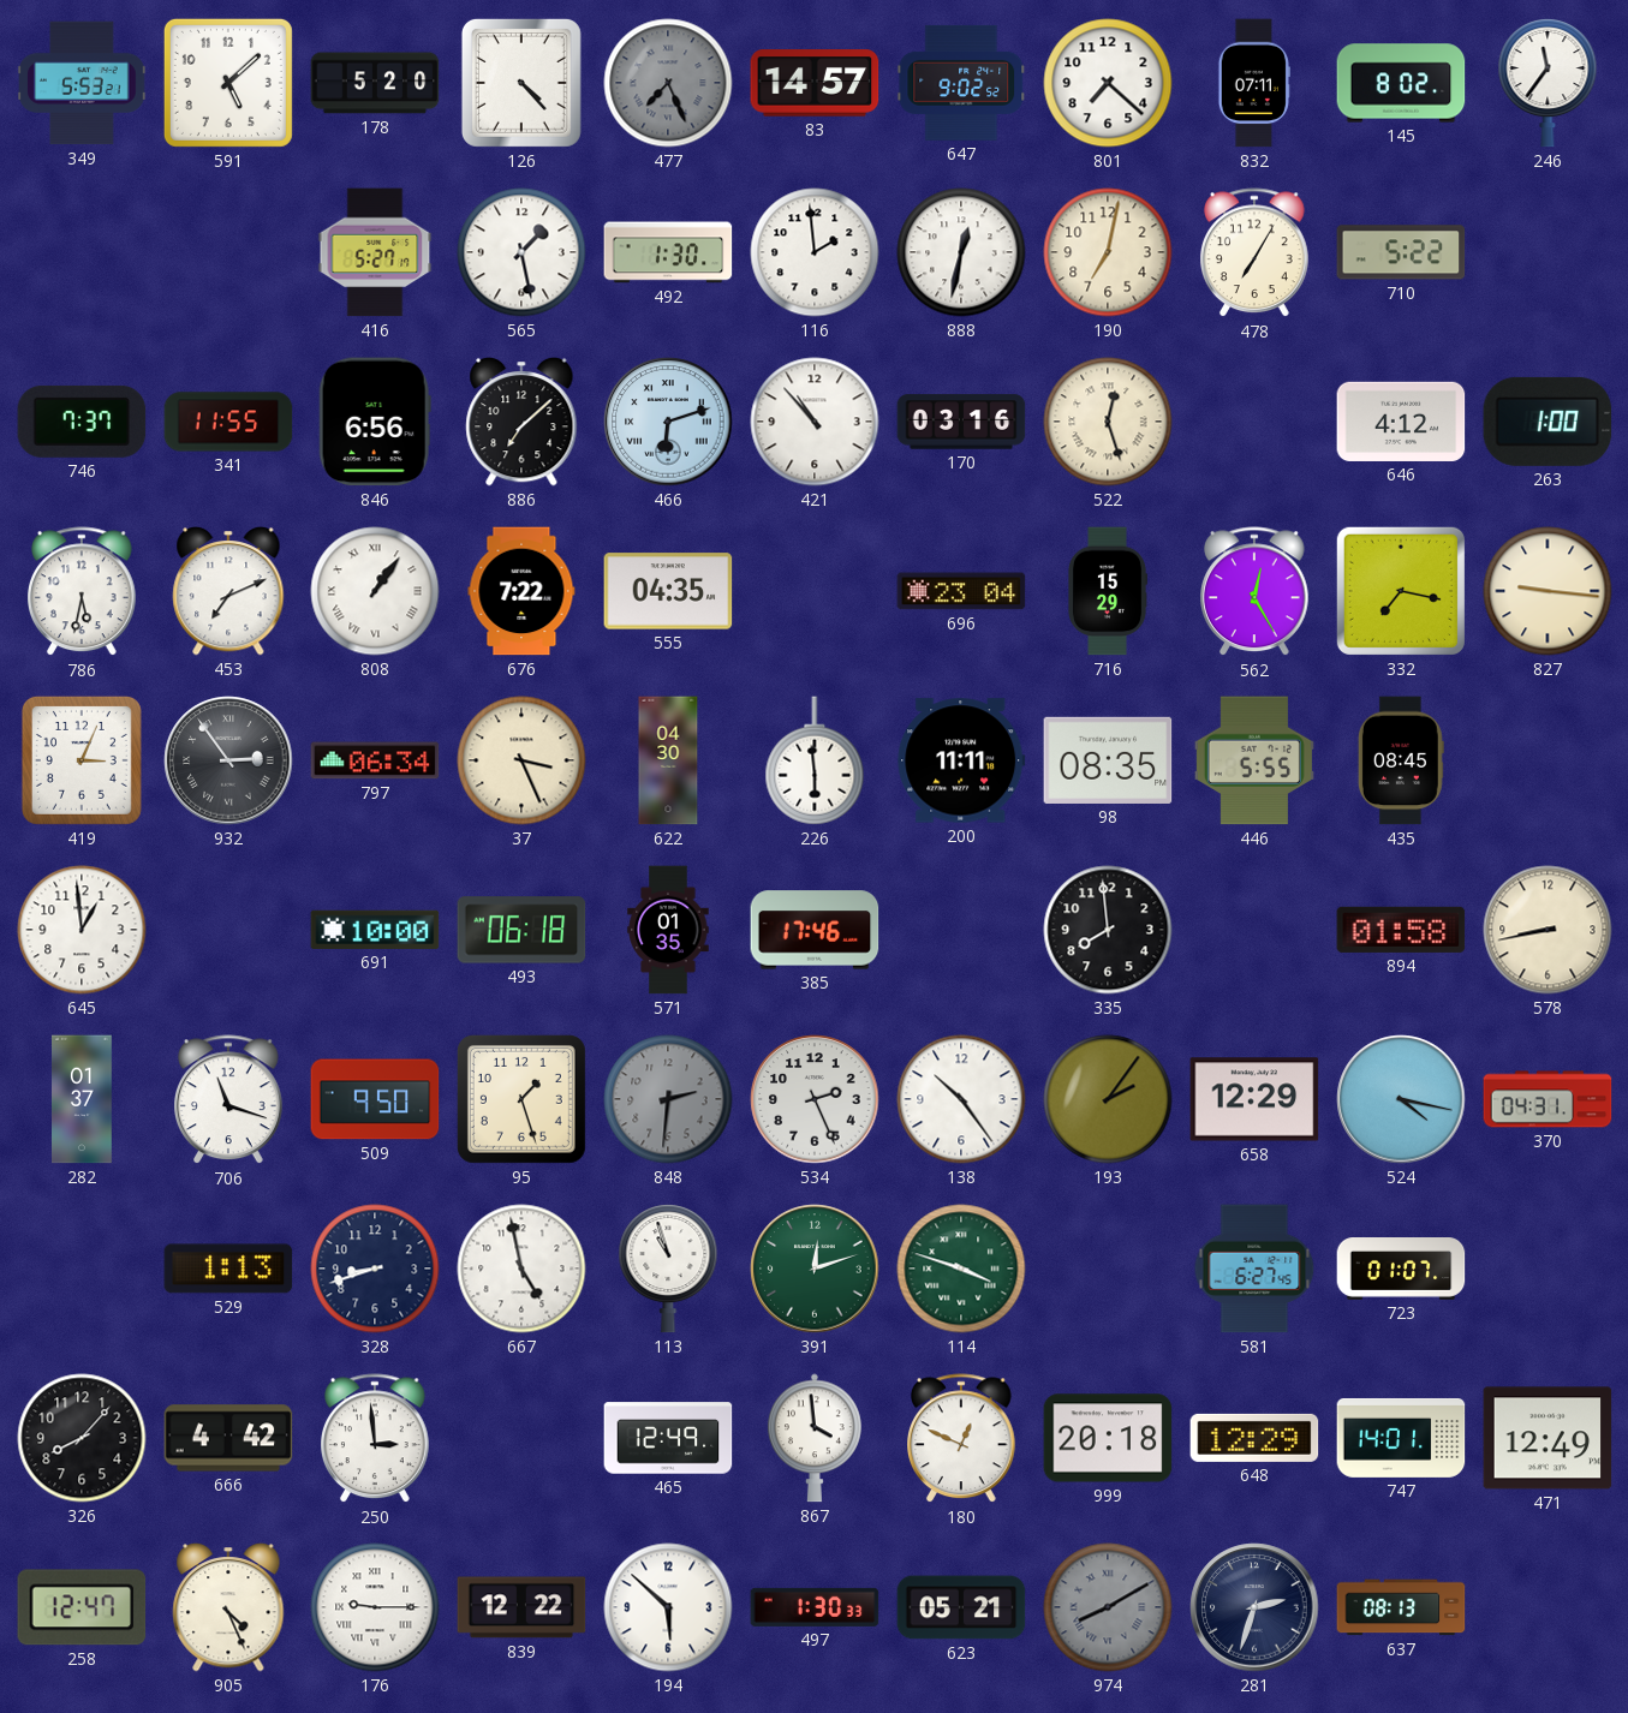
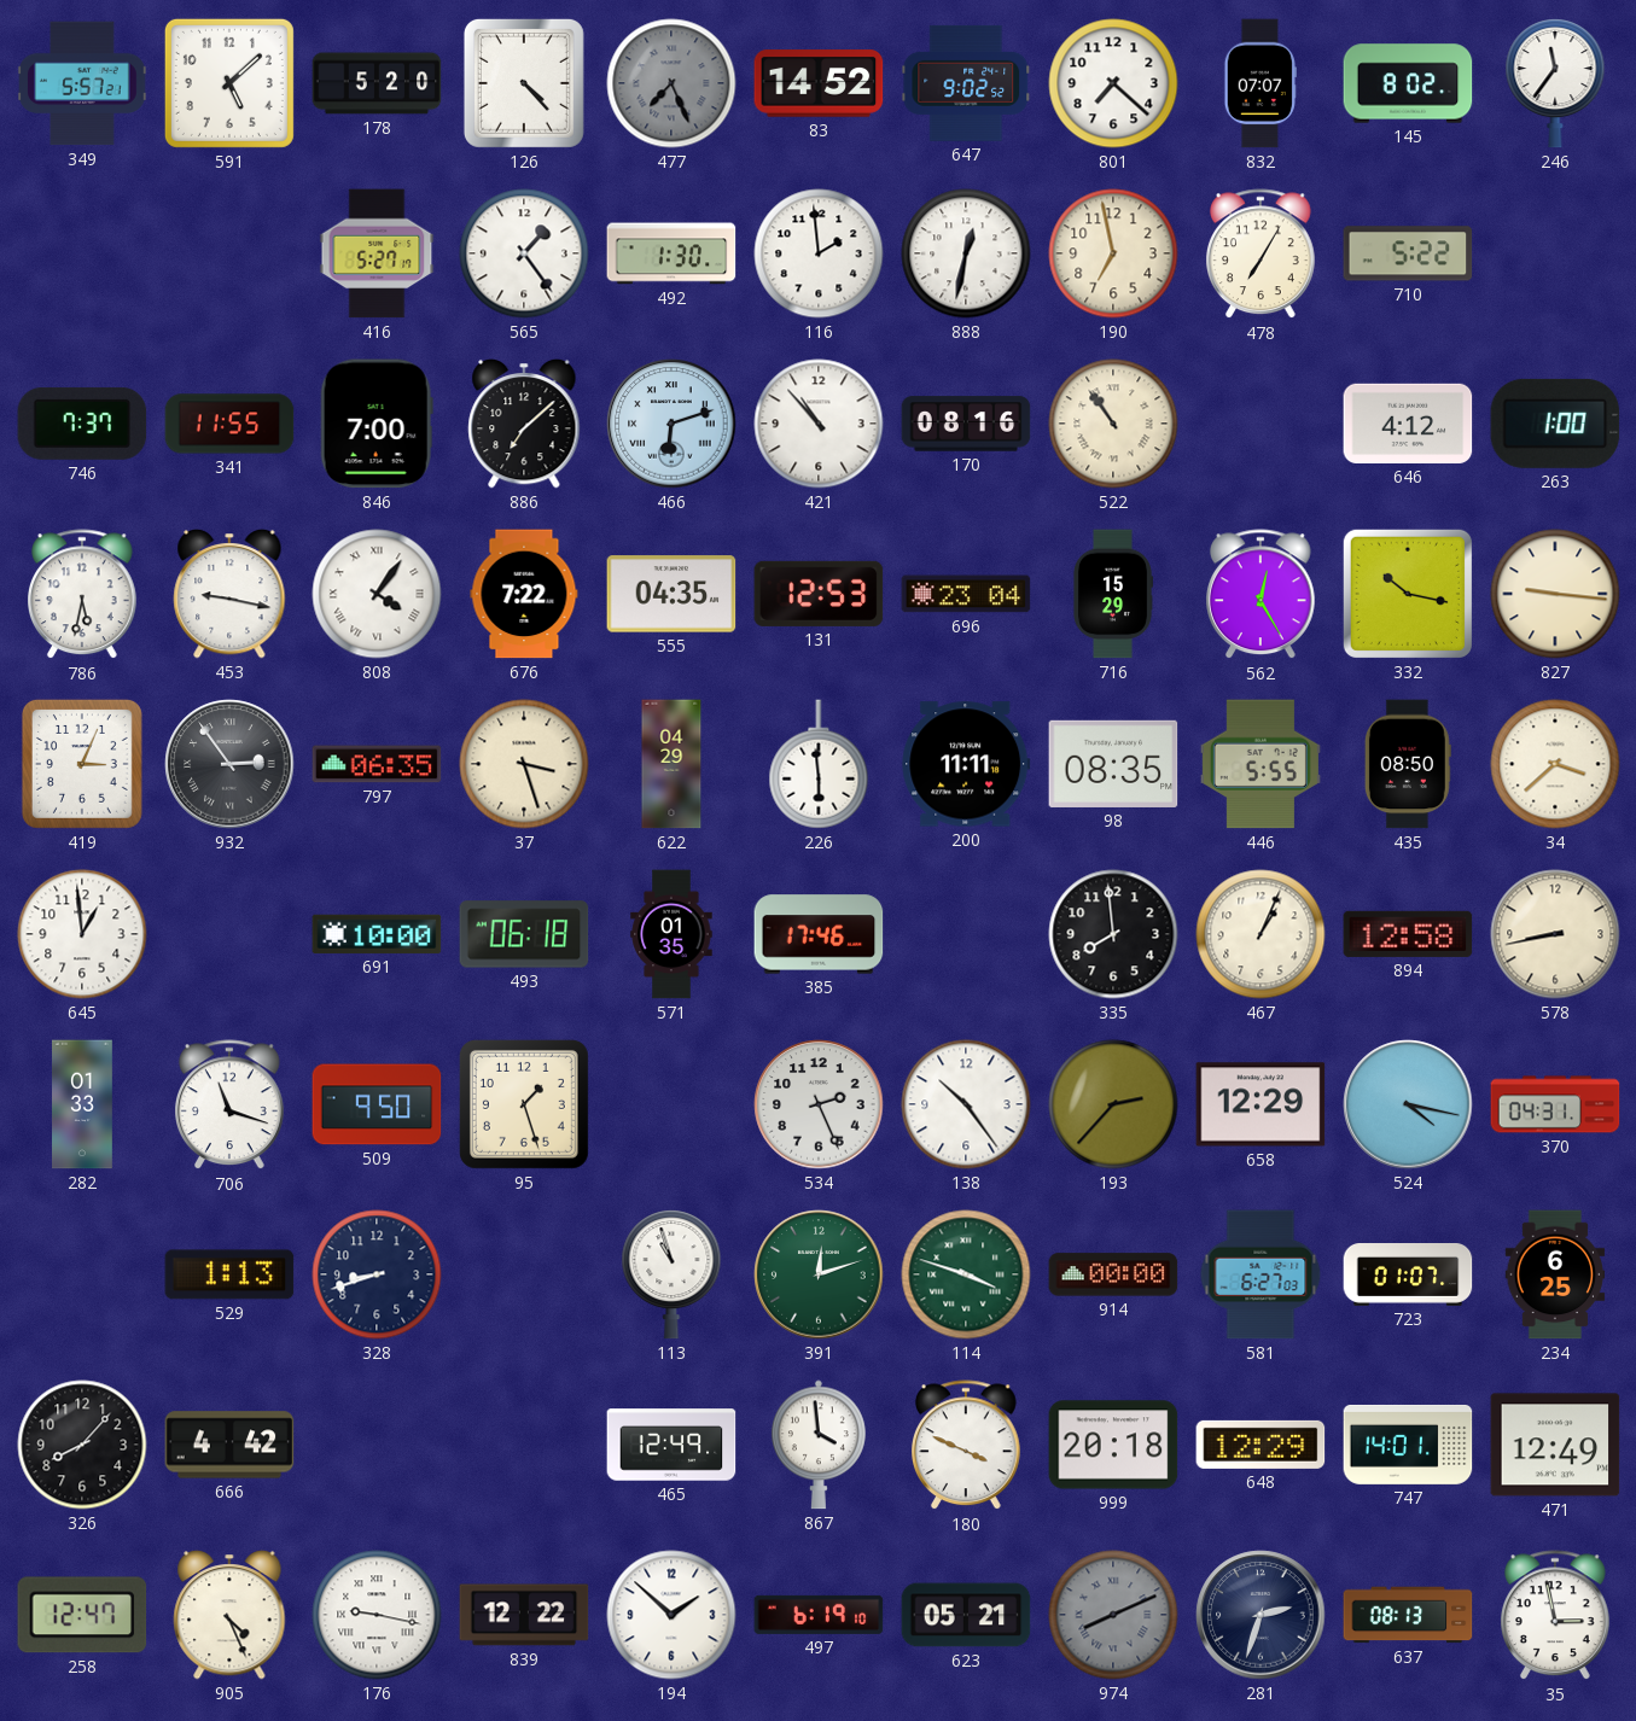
349: 5:53 -> 5:57
83: 14:57 -> 14:52
832: 07:11 -> 07:07
565: 1:28 -> 1:24
190: 7:02 -> 6:58
846: 6:56 -> 7:00
170: 03:16 -> 08:16
522: 12:27 -> 10:54
453: 7:11 -> 9:17
808: 1:06 -> 4:06
131: none -> 12:53
332: 7:17 -> 10:17
797: 06:34 -> 06:35
37: 3:26 -> 3:27
622: 04:30 -> 04:29
435: 08:45 -> 08:50
34: none -> 3:38
467: none -> 1:04
894: 01:58 -> 12:58
282: 01:37 -> 01:33
848: 2:31 -> none
193: 2:06 -> 2:37
667: 4:58 -> none
914: none -> 00:00
581: 6:27:45 -> 6:27:03
234: none -> 6:25
250: 2:59 -> none
180: 12:49 -> 3:49
176: 9:15 -> 9:17
194: 5:52 -> 1:52
497: 1:30 -> 6:19
974: 8:10 -> 8:11
35: none -> 2:58
